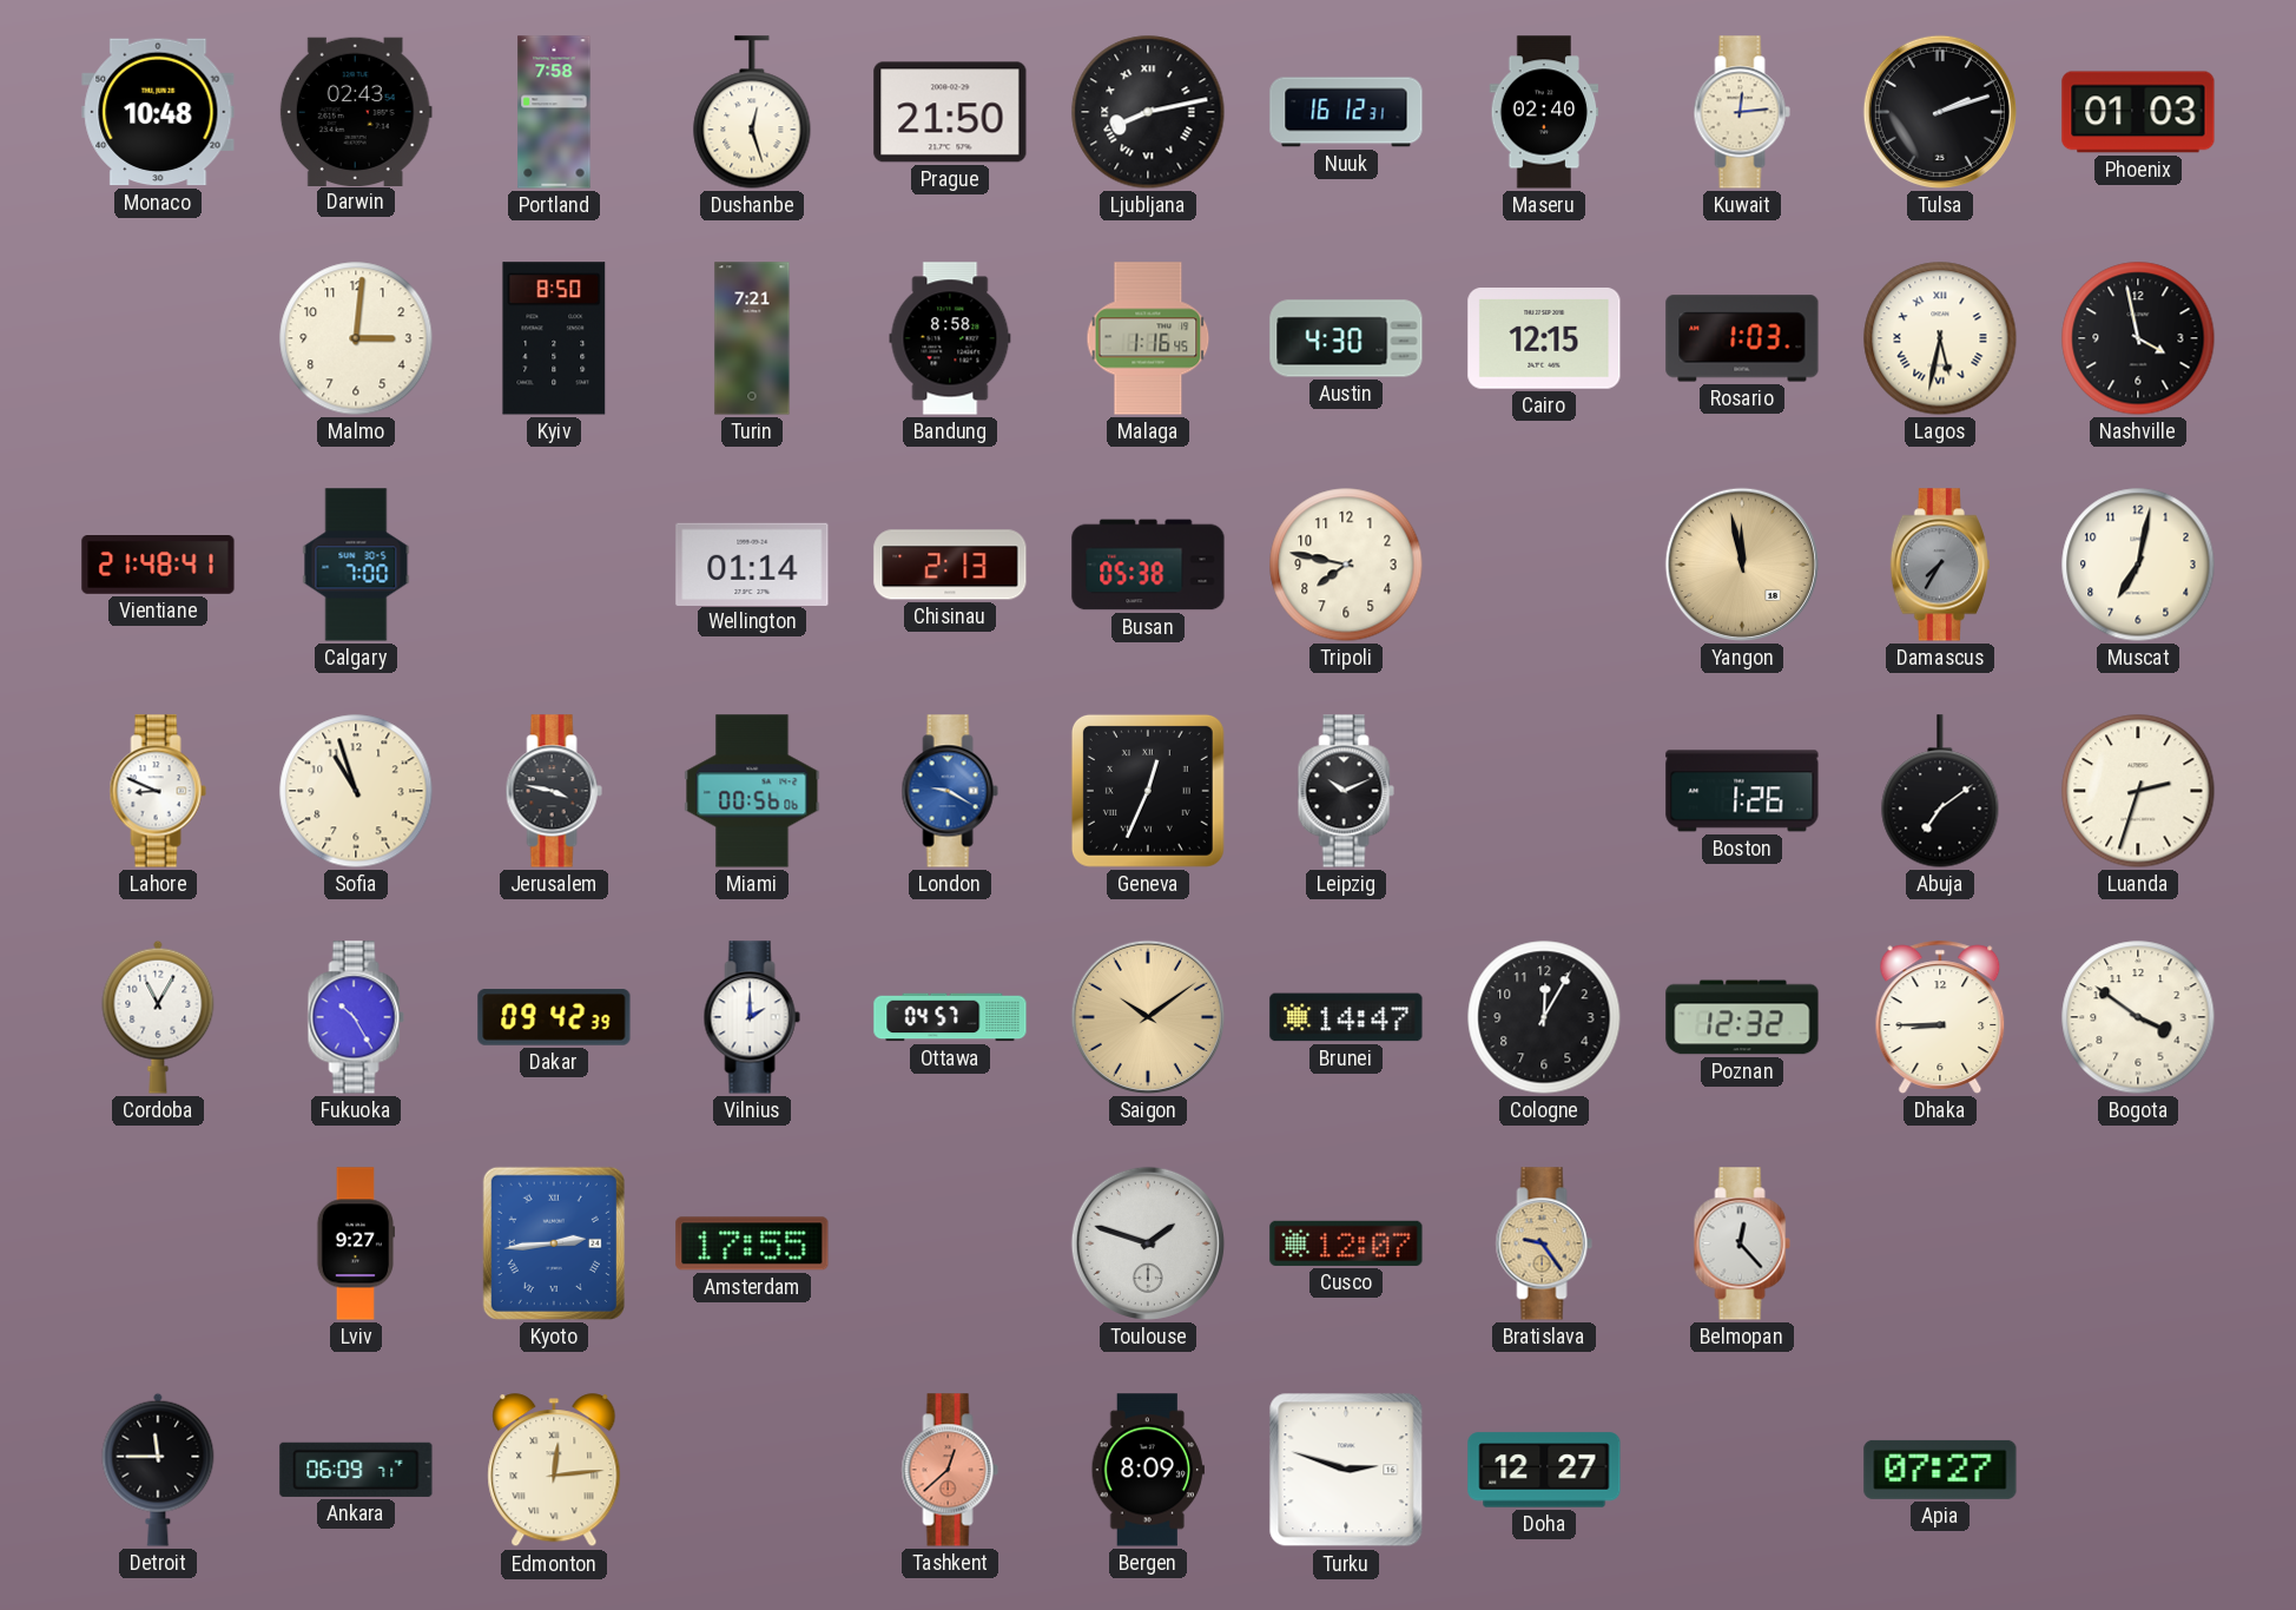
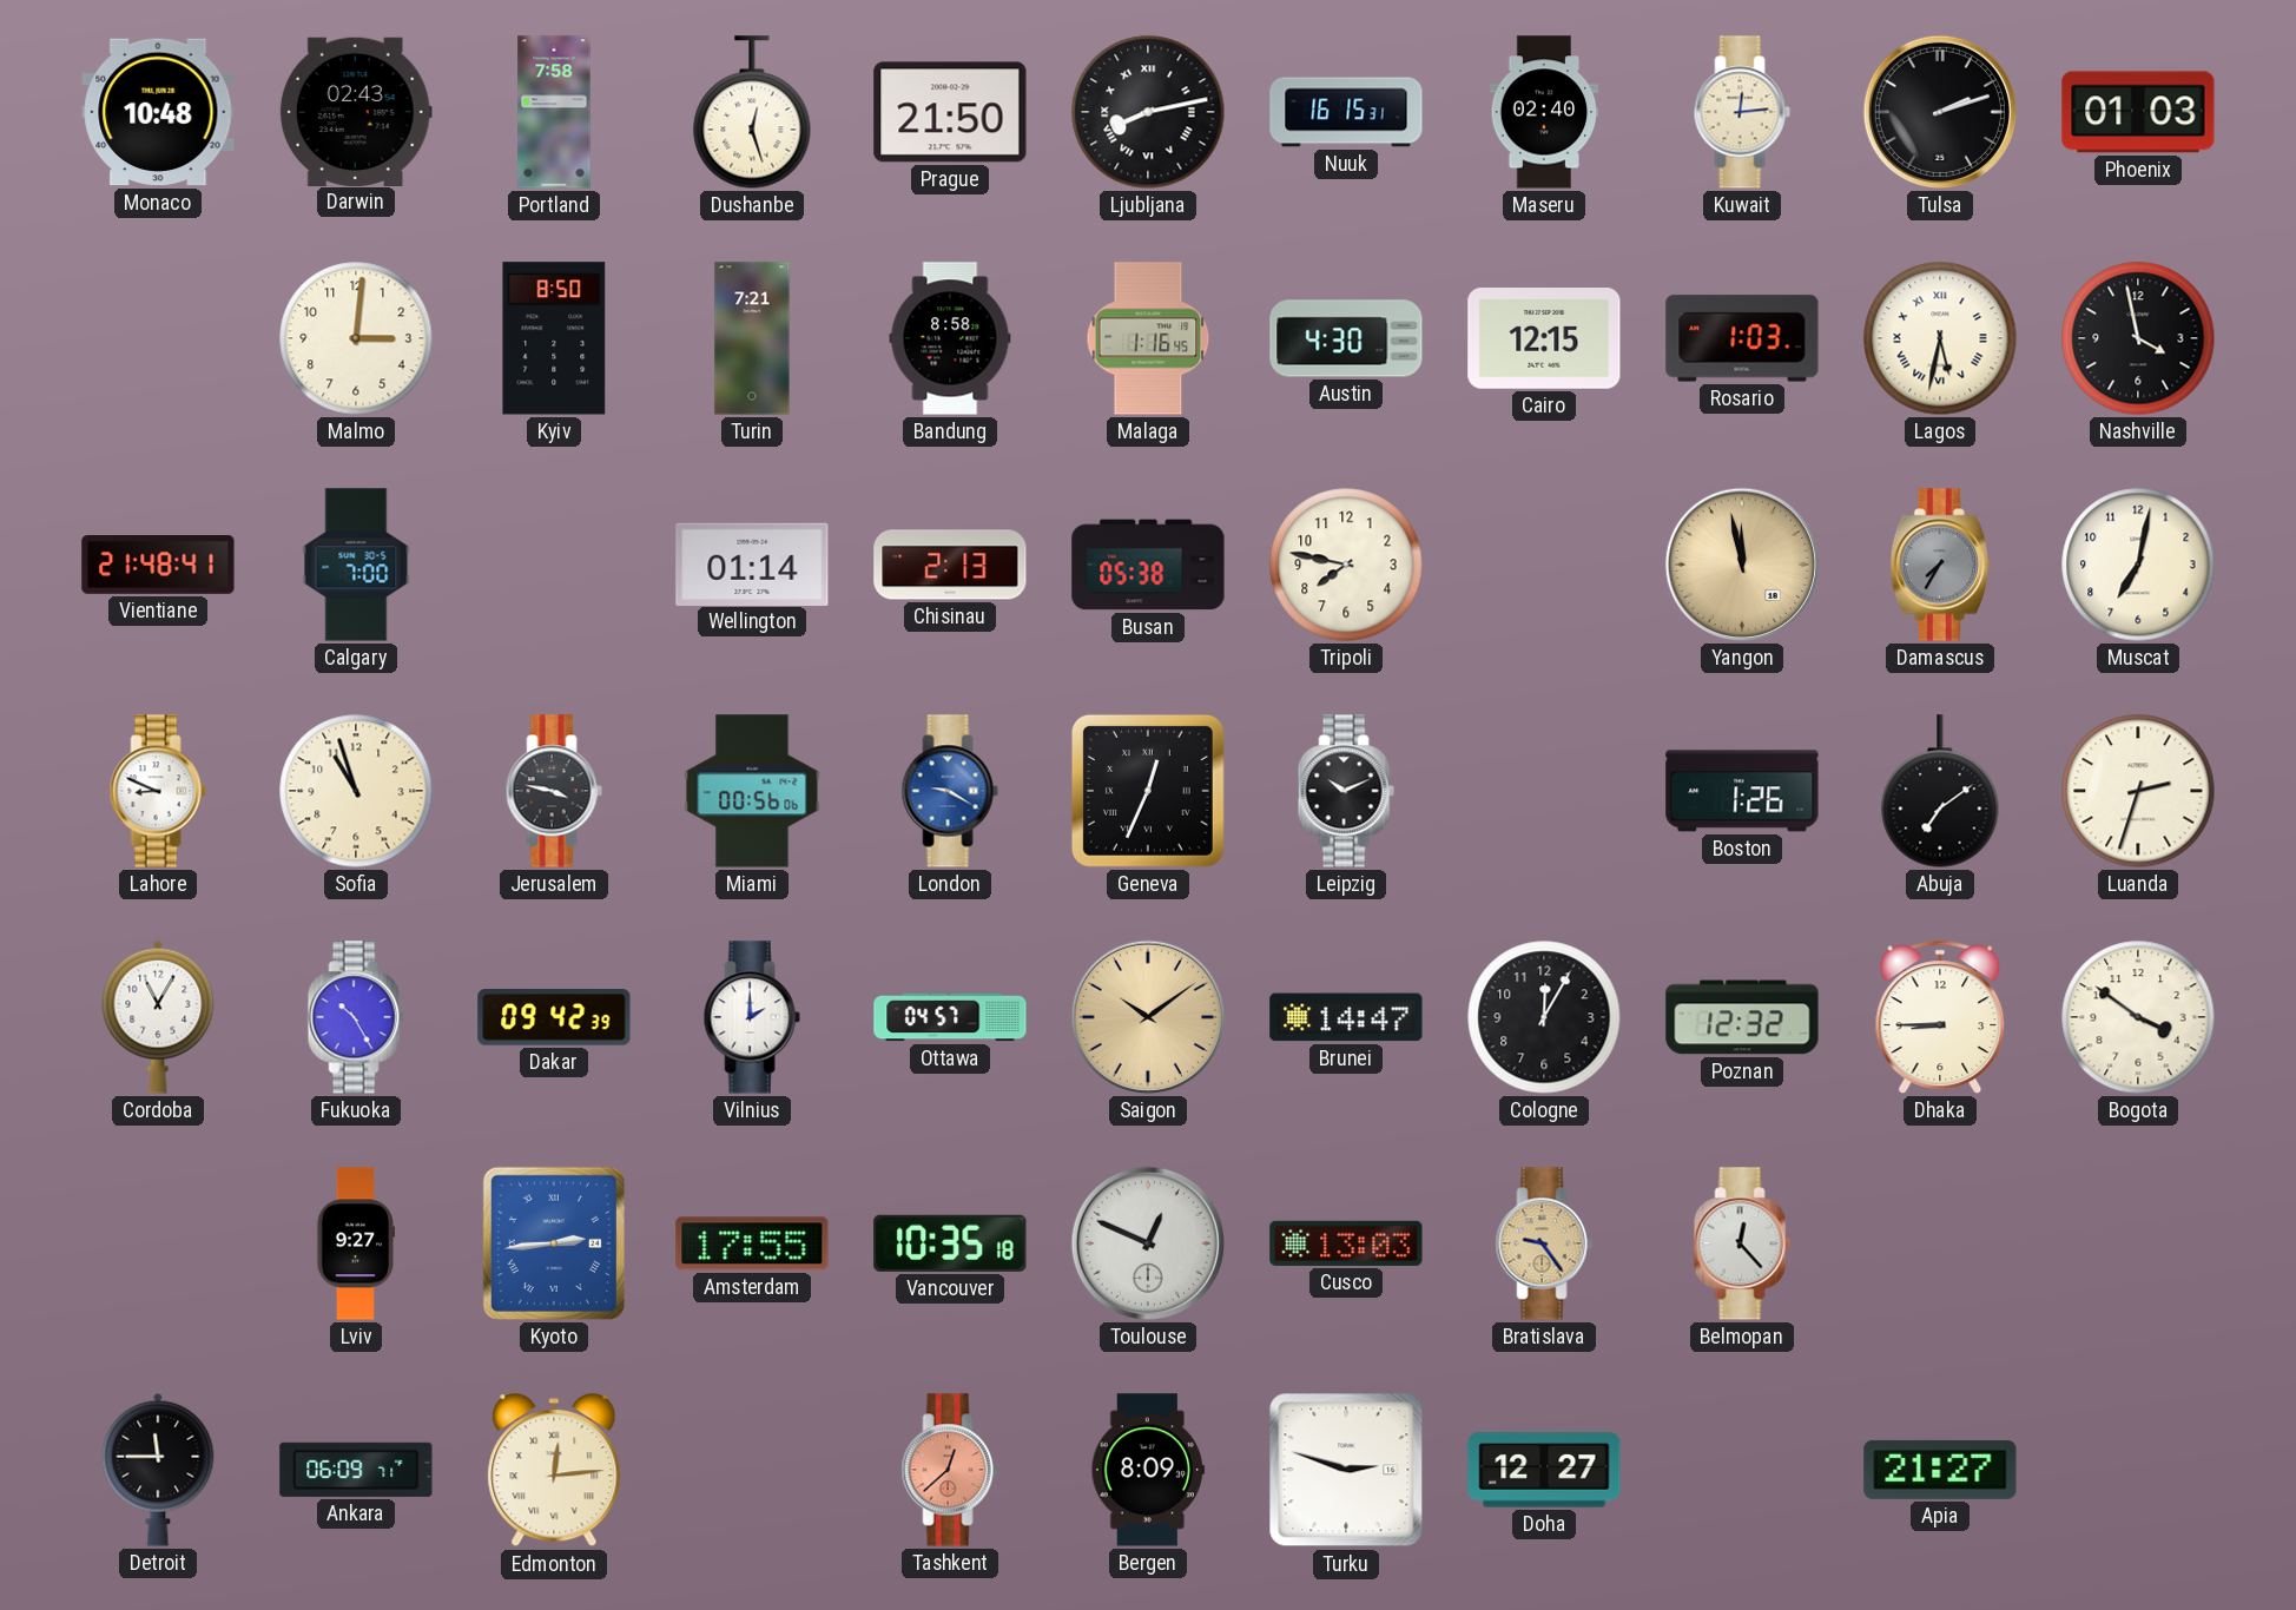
Nuuk: 16:12 -> 16:15
Vancouver: none -> 10:35
Toulouse: 1:48 -> 12:49
Cusco: 12:07 -> 13:03
Apia: 07:27 -> 21:27
